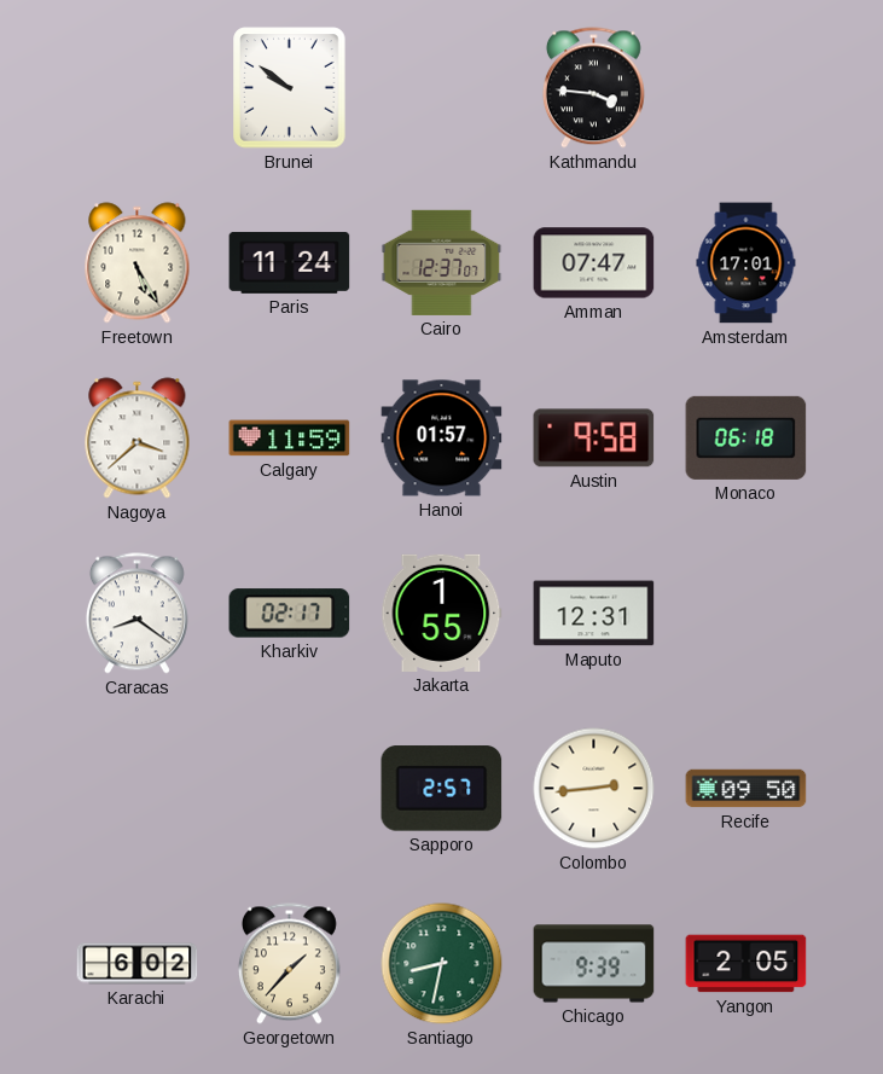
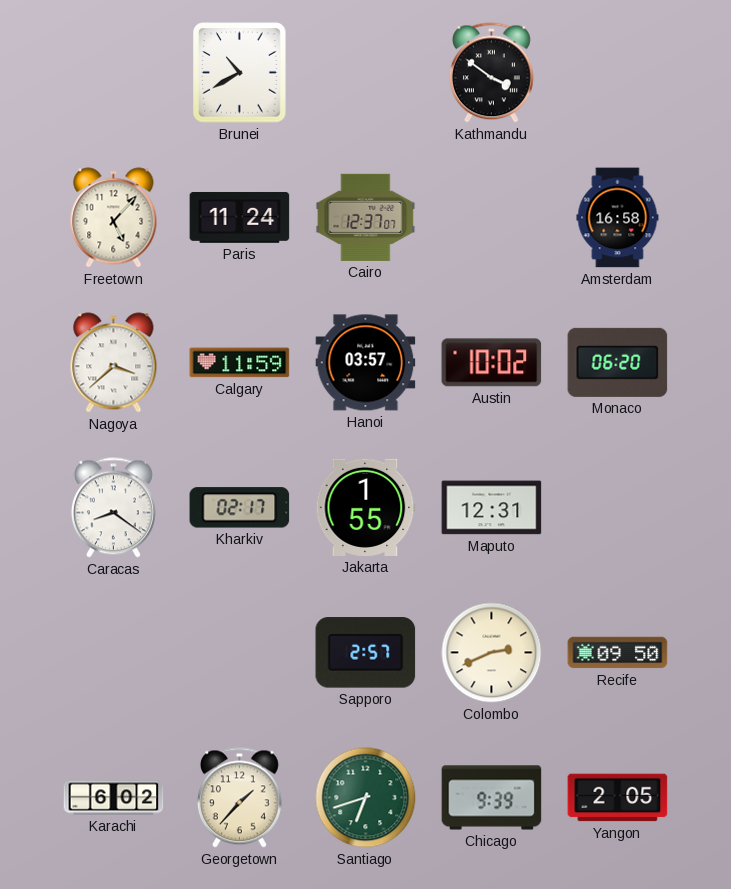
Brunei: 9:51 -> 10:40
Kathmandu: 3:46 -> 3:51
Freetown: 5:25 -> 5:07
Amman: 07:47 -> none
Amsterdam: 17:01 -> 16:58
Hanoi: 01:57 -> 03:57
Austin: 9:58 -> 10:02
Monaco: 06:18 -> 06:20
Colombo: 2:44 -> 2:41
Santiago: 8:32 -> 6:42
